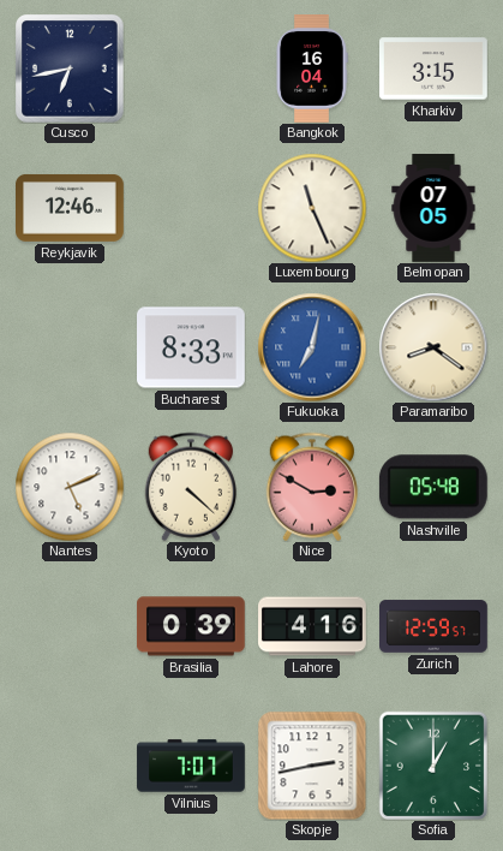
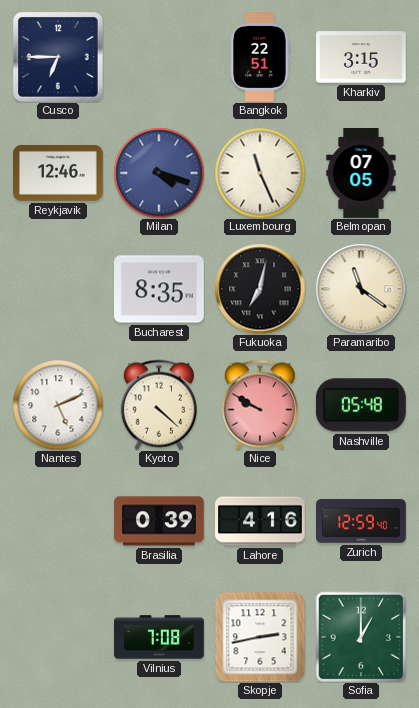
Cusco: 6:43 -> 6:45
Bangkok: 16:04 -> 22:51
Milan: none -> 4:18
Bucharest: 8:33 -> 8:35
Fukuoka dial: blue -> black
Paramaribo: 8:21 -> 11:21
Nice: 2:50 -> 9:50
Zurich: 12:59:57 -> 12:59:40
Vilnius: 7:07 -> 7:08
